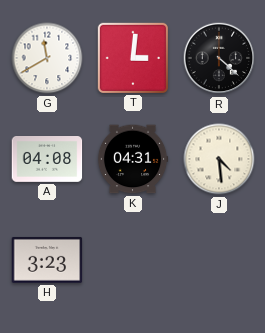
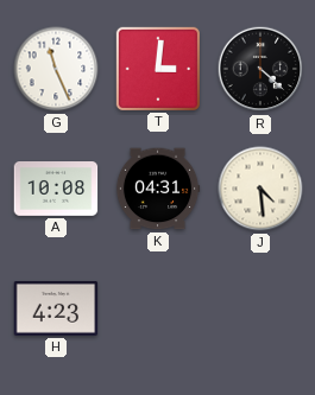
G: 11:40 -> 11:26
A: 04:08 -> 10:08
H: 3:23 -> 4:23
